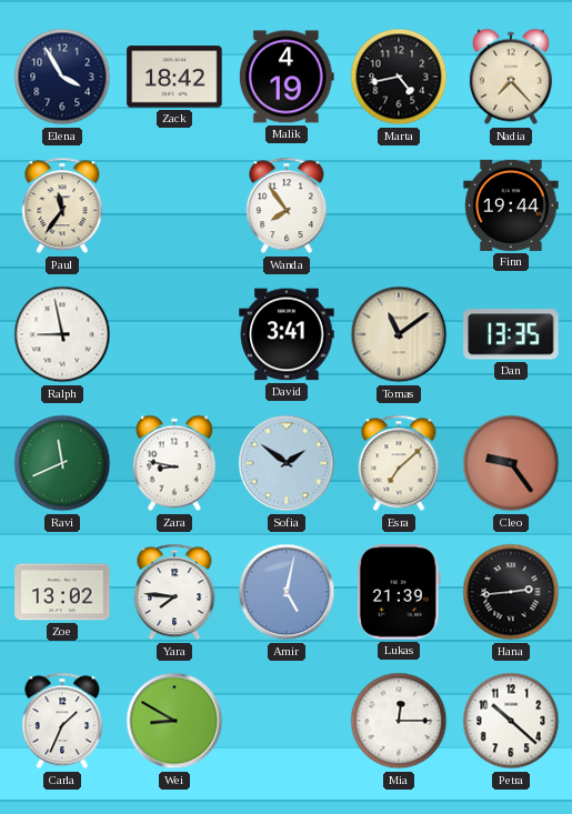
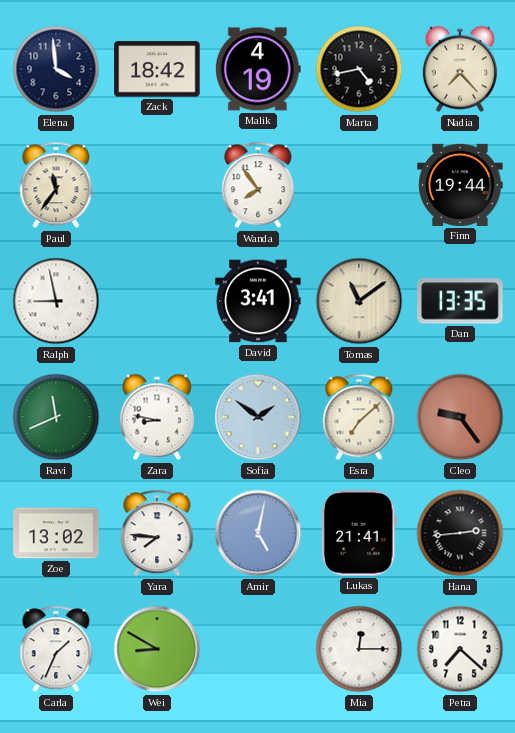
Elena: 3:55 -> 3:59
Lukas: 21:39 -> 21:41
Petra: 10:22 -> 7:22
